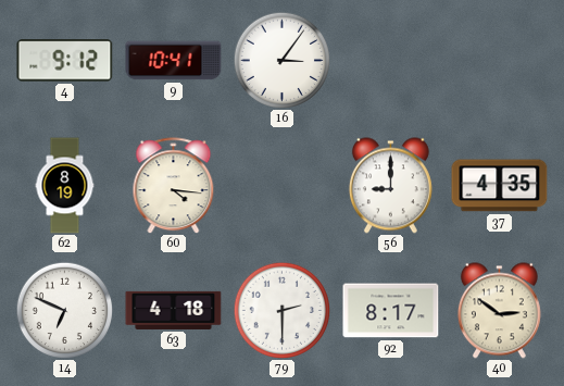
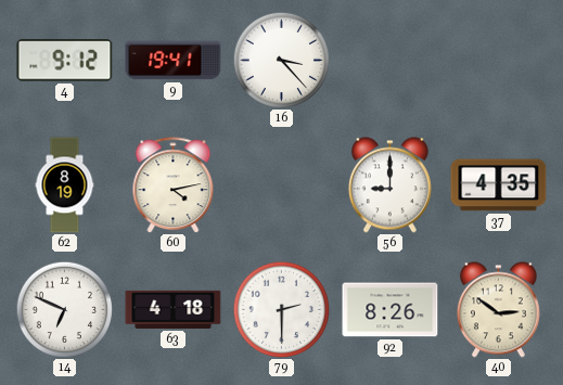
9: 10:41 -> 19:41
16: 3:06 -> 3:23
60: 4:16 -> 4:13
92: 8:17 -> 8:26
